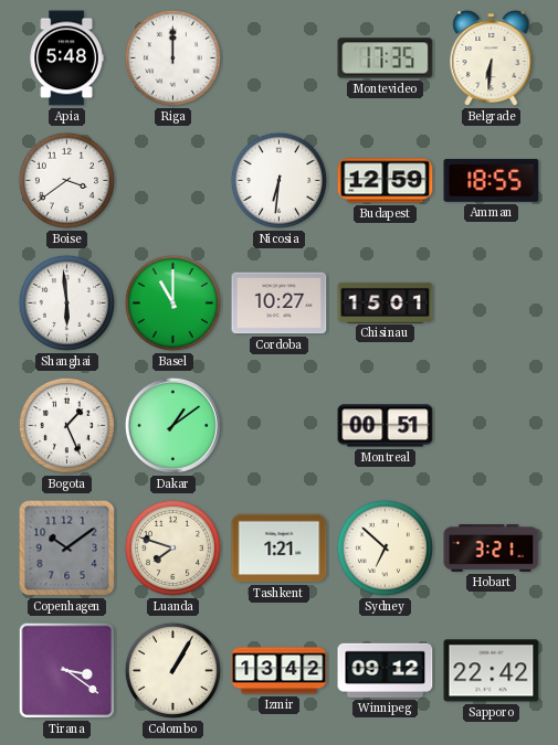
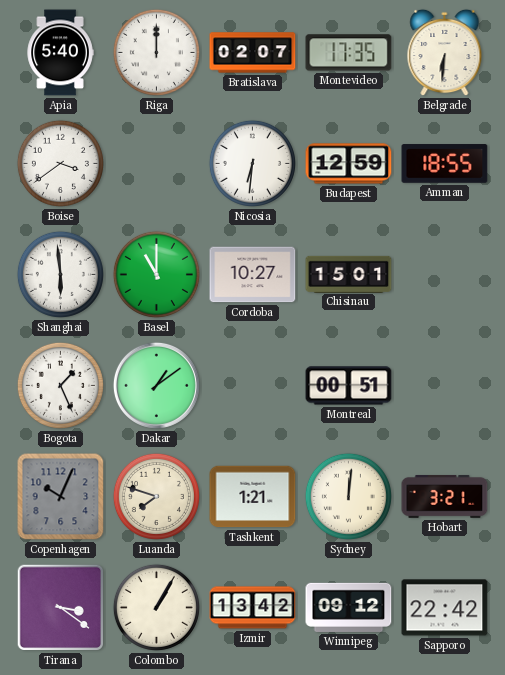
Apia: 5:48 -> 5:40
Bratislava: none -> 02:07
Copenhagen: 10:09 -> 10:04
Sydney: 6:52 -> 12:01
